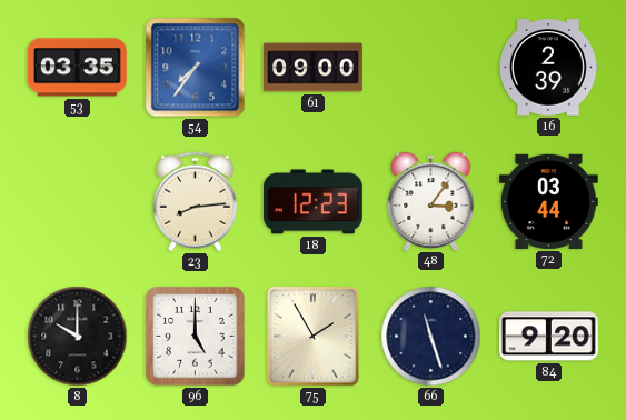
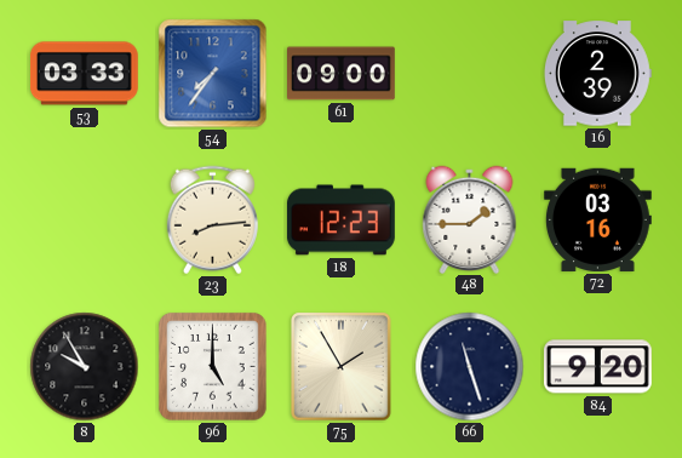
53: 03:35 -> 03:33
48: 3:06 -> 1:45
72: 03:44 -> 03:16
8: 10:00 -> 9:55
